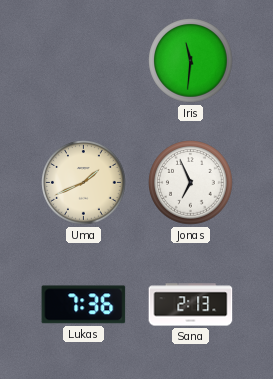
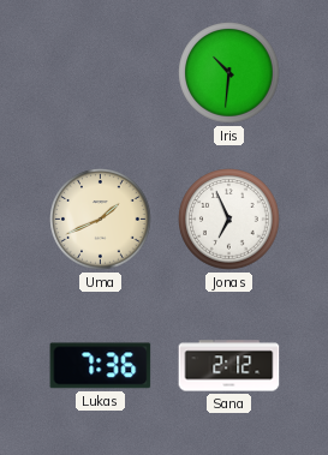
Iris: 11:31 -> 10:31
Sana: 2:13 -> 2:12
